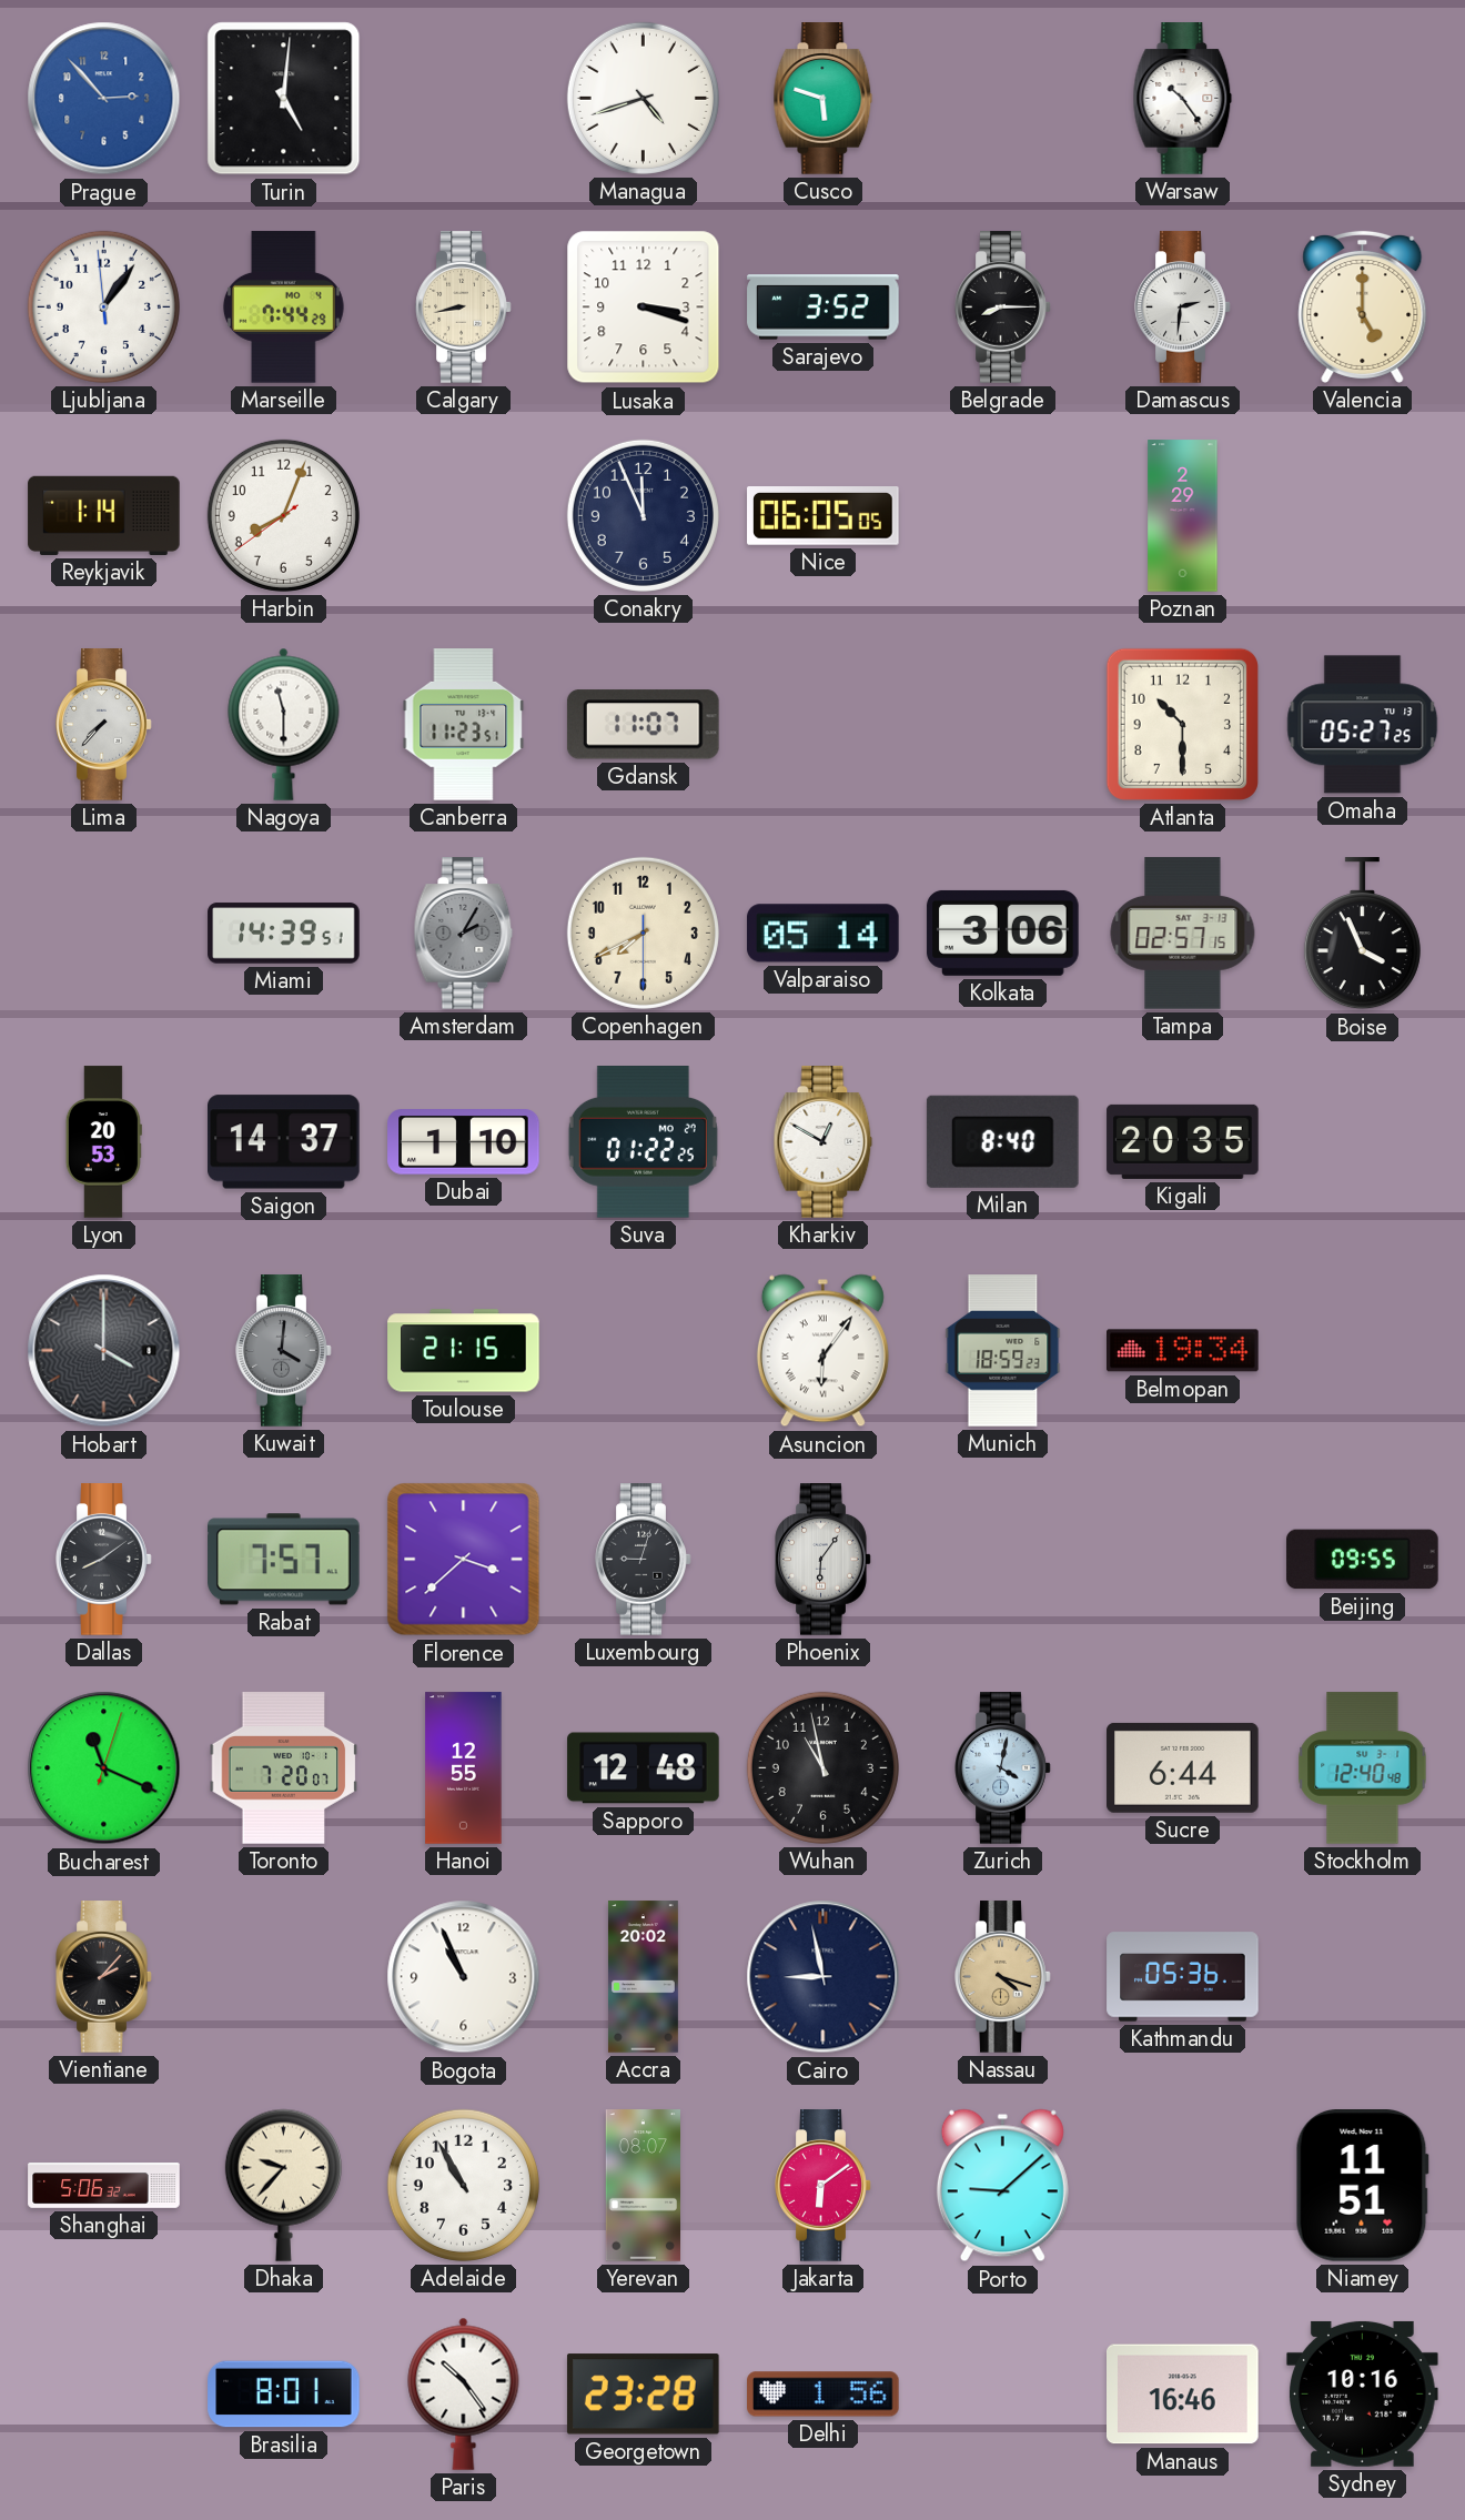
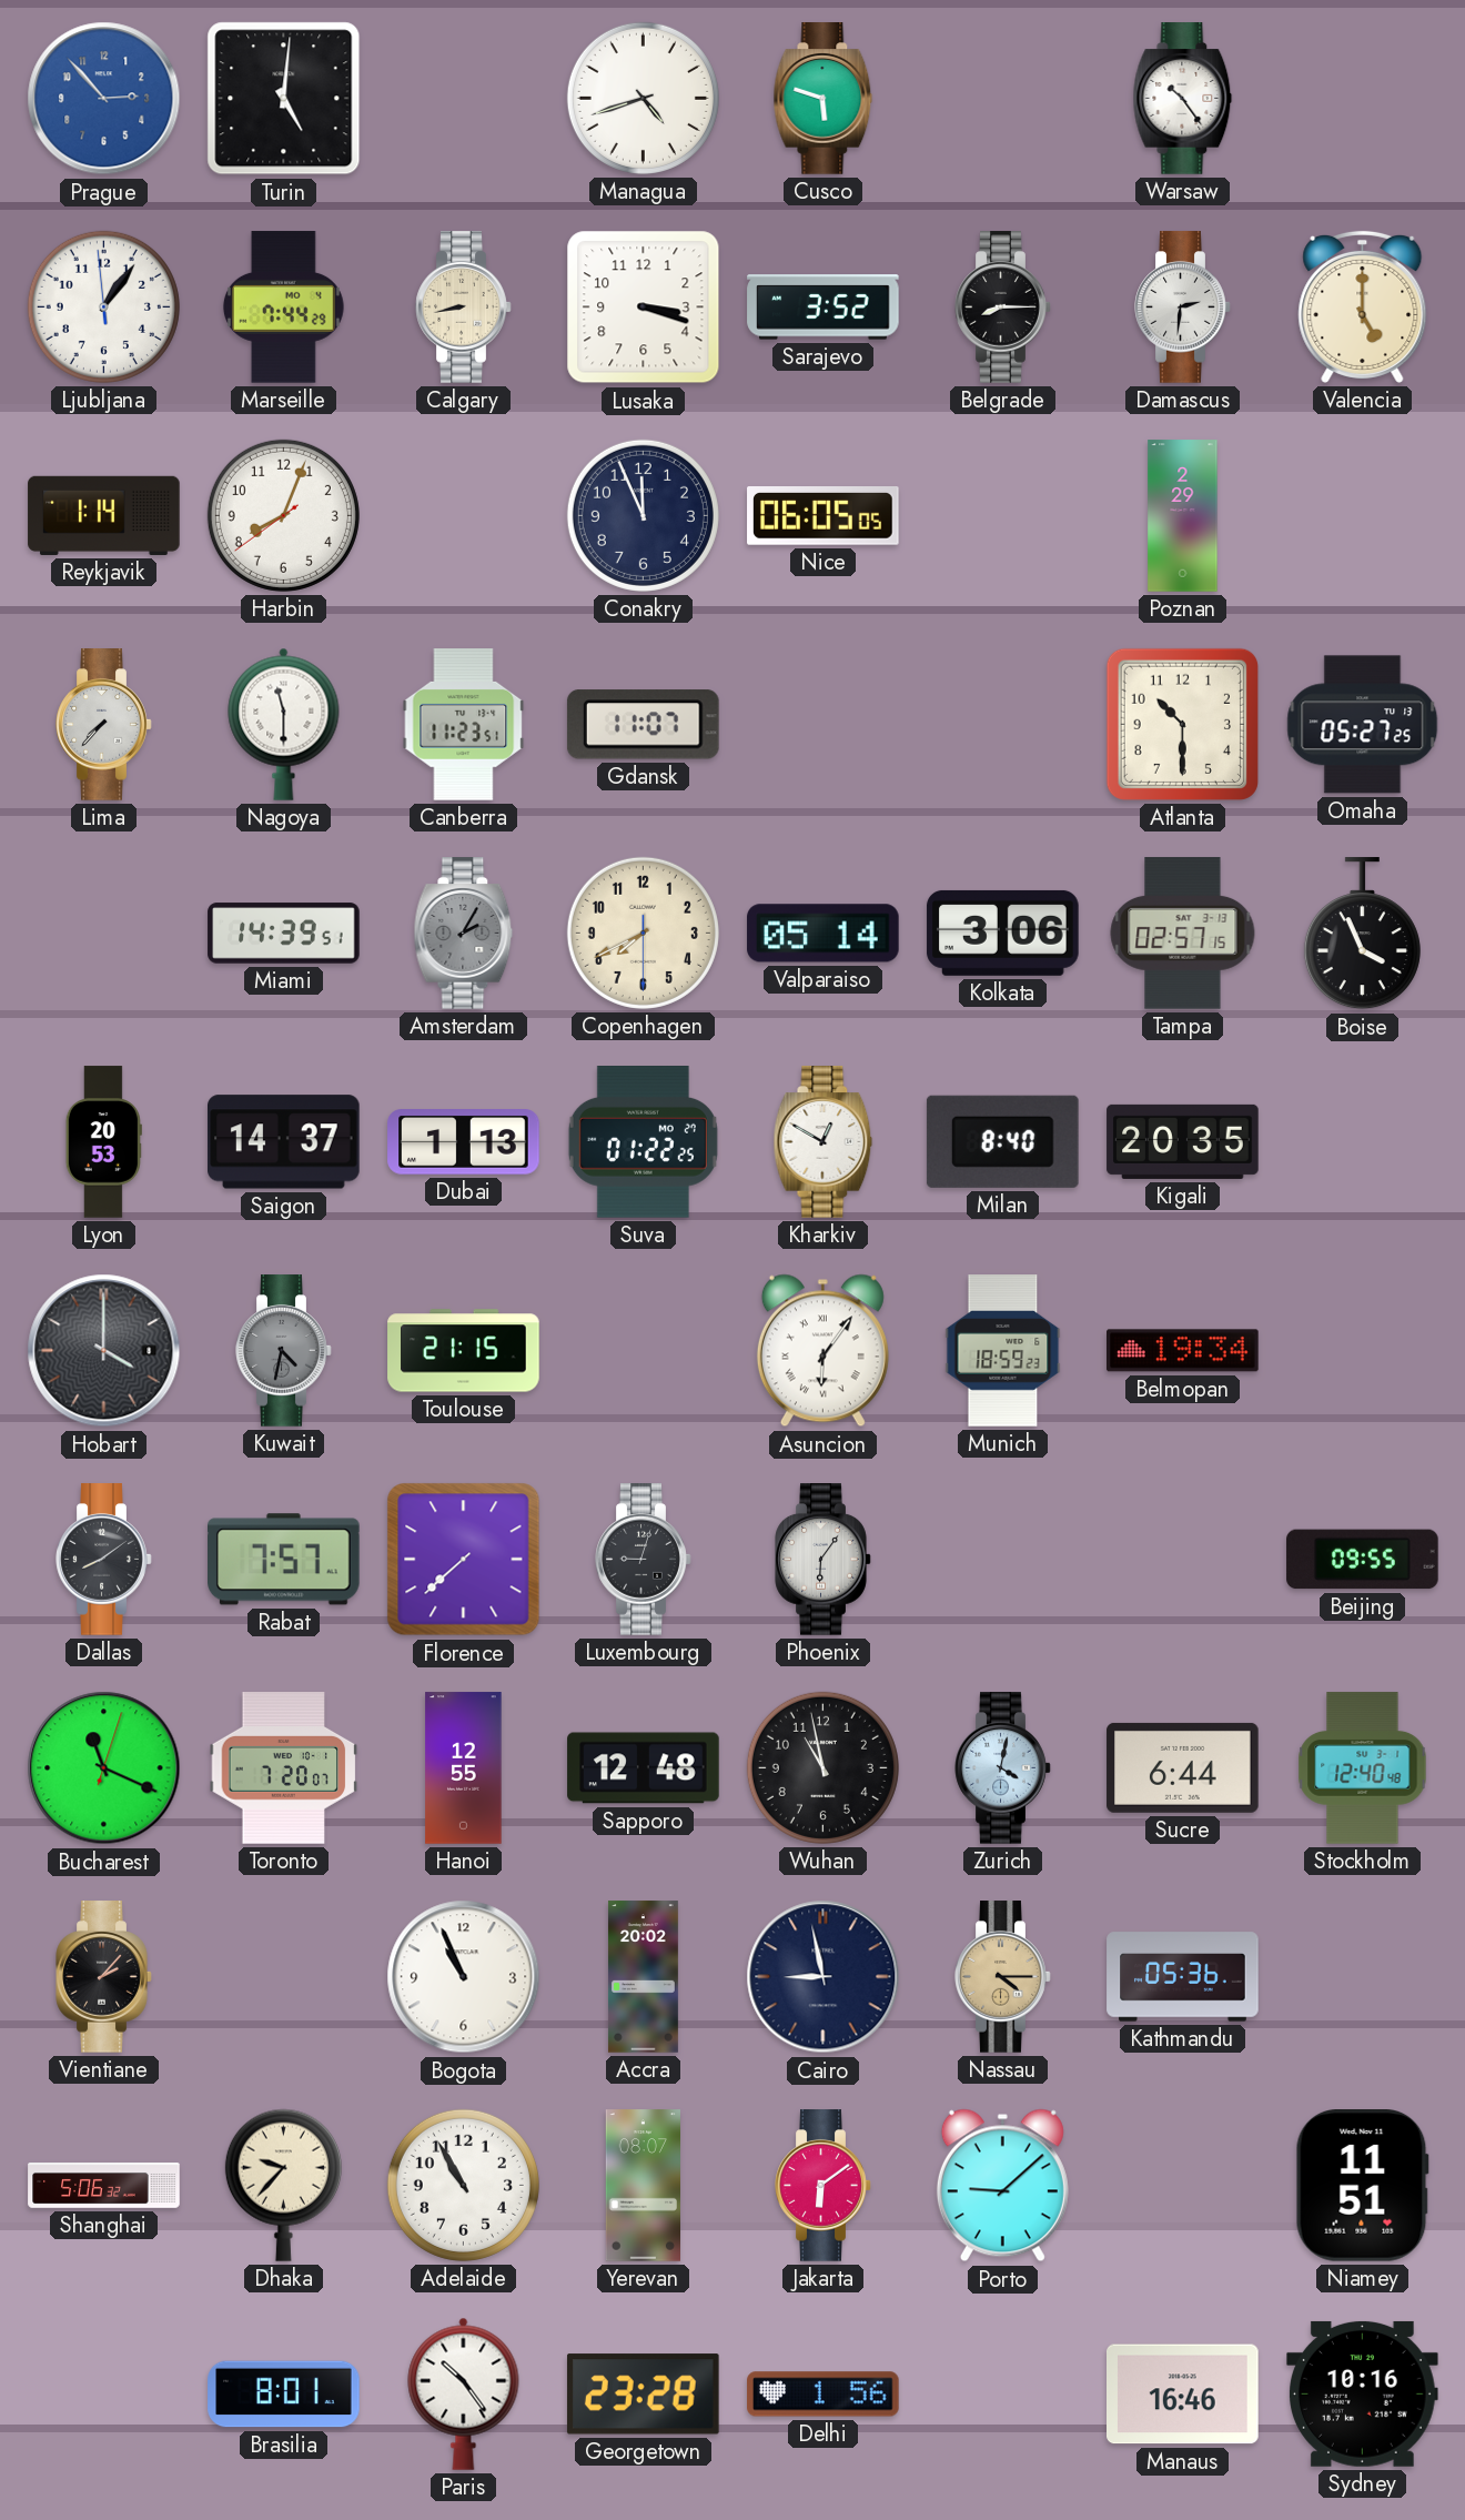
Dubai: 1:10 -> 1:13
Kuwait: 4:01 -> 4:32
Florence: 3:38 -> 7:38
Nassau: 4:18 -> 4:15
